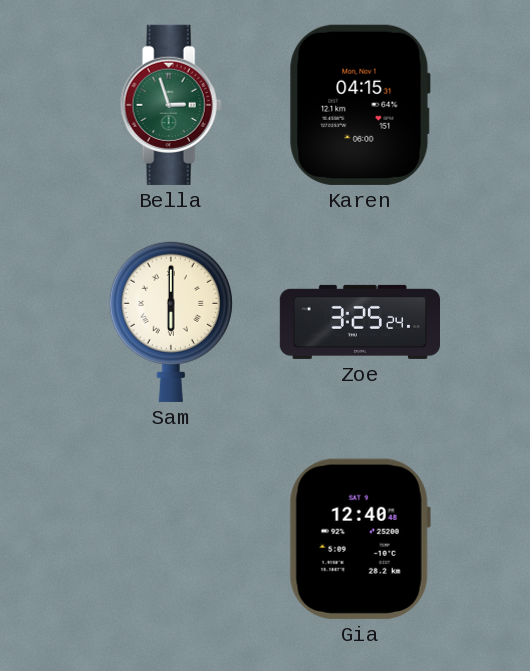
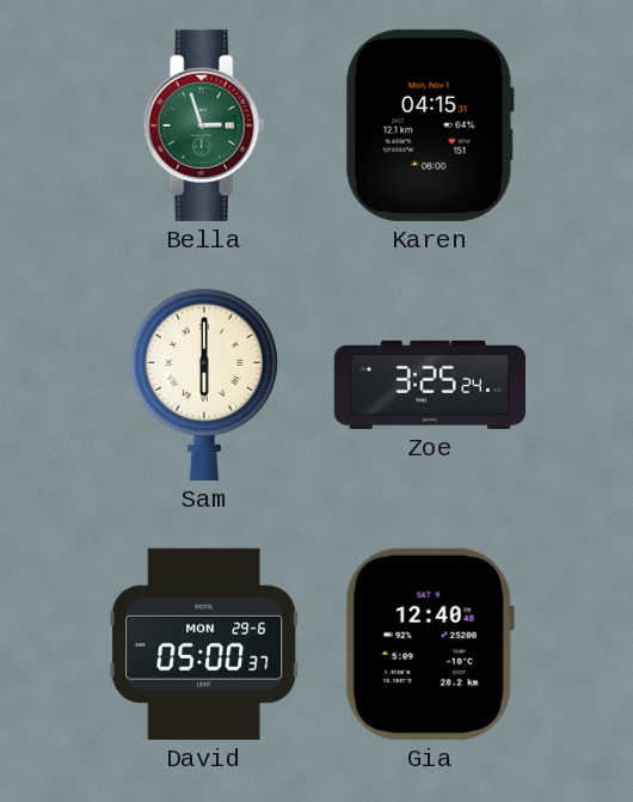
David: none -> 05:00
